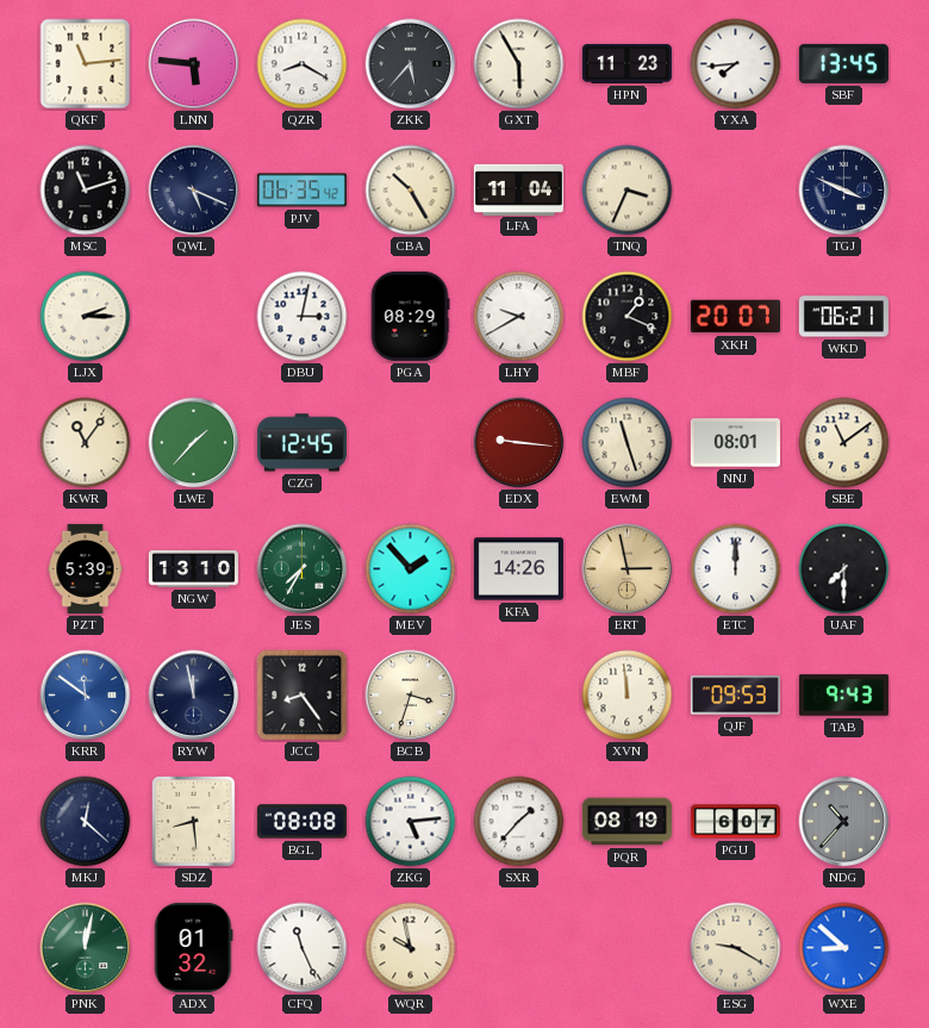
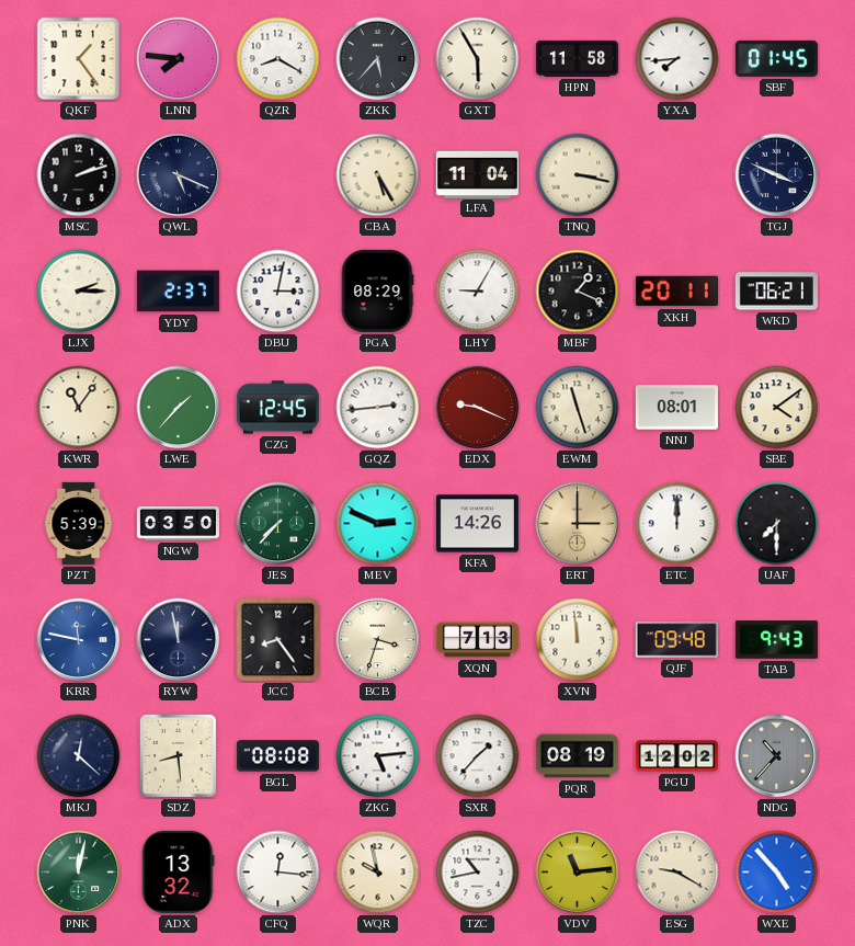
QKF: 11:14 -> 1:24
LNN: 5:46 -> 7:46
HPN: 11:23 -> 11:58
SBF: 13:45 -> 01:45
MSC: 11:12 -> 2:12
PJV: 06:35 -> none
CBA: 10:25 -> 5:25
TNQ: 3:34 -> 3:17
YDY: none -> 2:37
LHY: 9:40 -> 9:05
XKH: 20:07 -> 20:11
GQZ: none -> 2:44
EDX: 9:16 -> 9:19
SBE: 11:09 -> 4:09
NGW: 13:10 -> 03:50
JES: 7:35 -> 7:37
MEV: 1:53 -> 2:49
ERT: 2:58 -> 3:00
KRR: 11:51 -> 11:47
XQN: none -> 7:13
QJF: 09:53 -> 09:48
PGU: 6:07 -> 12:02
ADX: 01:32 -> 13:32
CFQ: 11:26 -> 12:16
TZC: none -> 10:43
VDV: none -> 11:14
WXE: 8:52 -> 4:53
